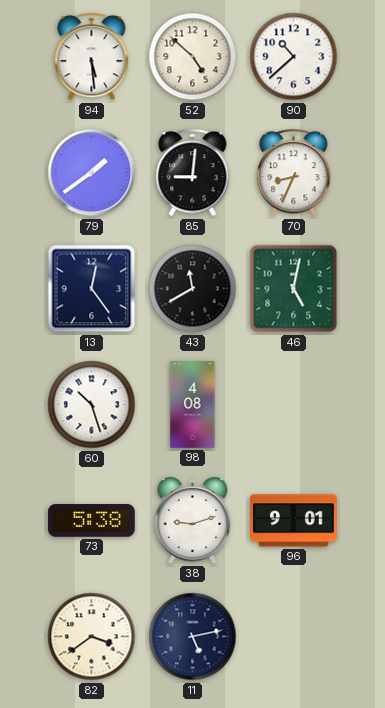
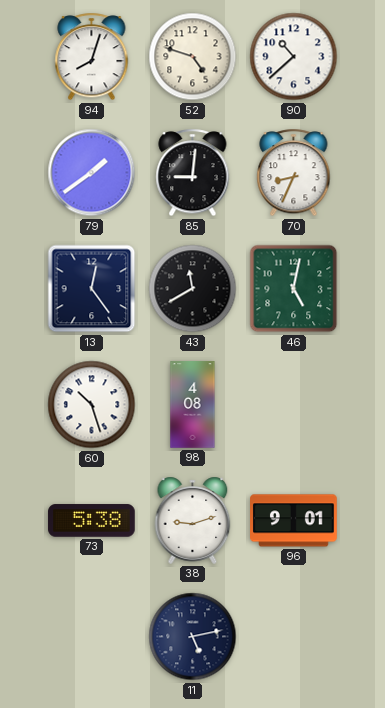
94: 5:29 -> 8:03
52: 4:52 -> 4:48
82: 3:39 -> none
